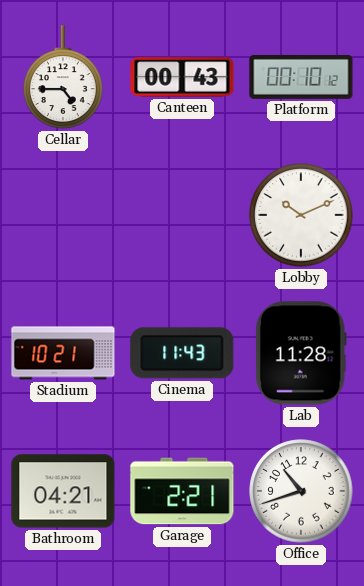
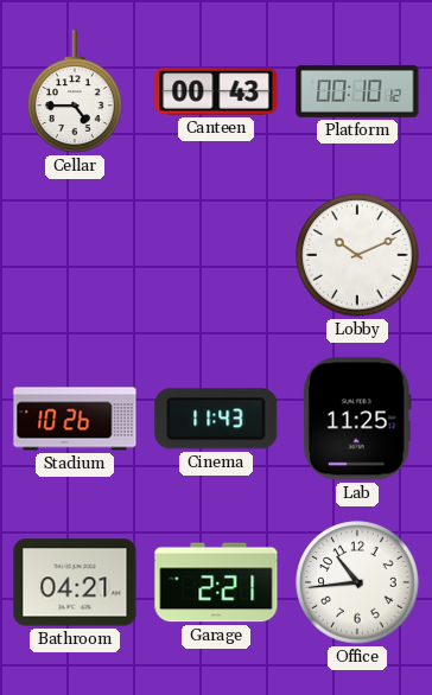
Stadium: 10:21 -> 10:26
Lab: 11:28 -> 11:25
Office: 10:42 -> 10:44
